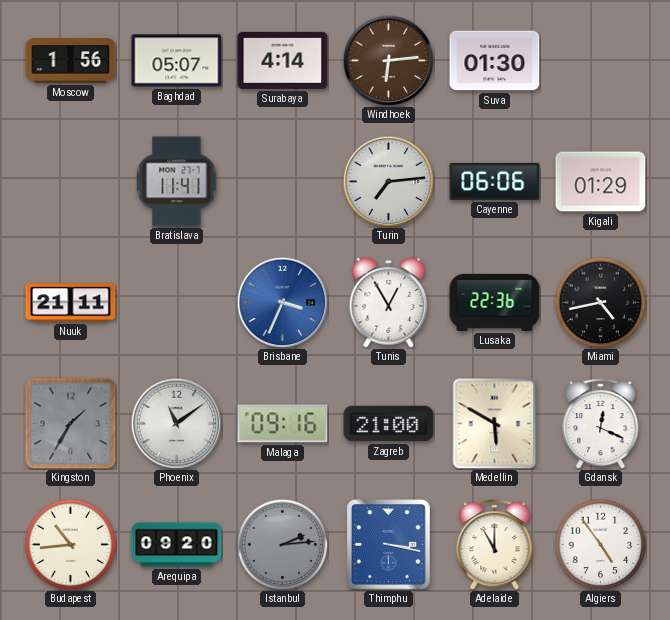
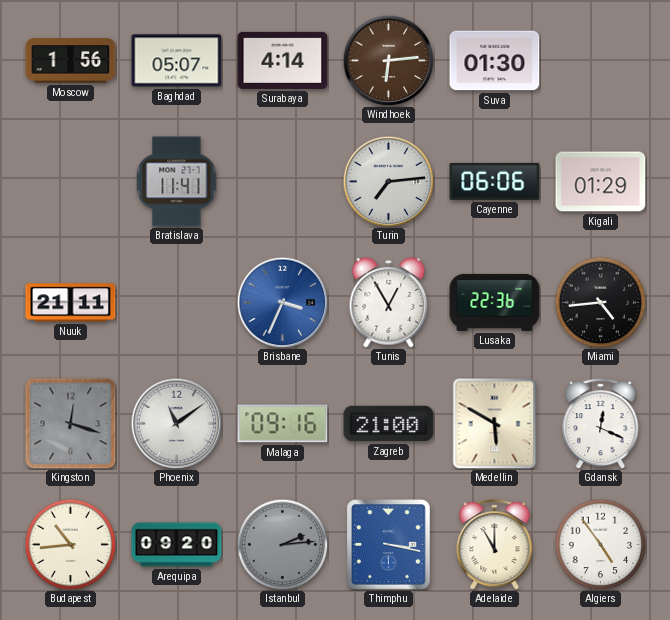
Miami: 4:43 -> 4:44
Kingston: 1:35 -> 12:18
